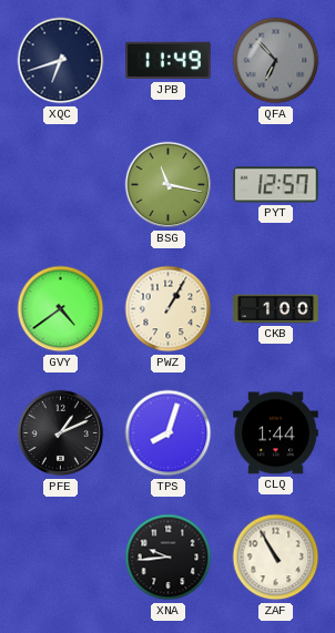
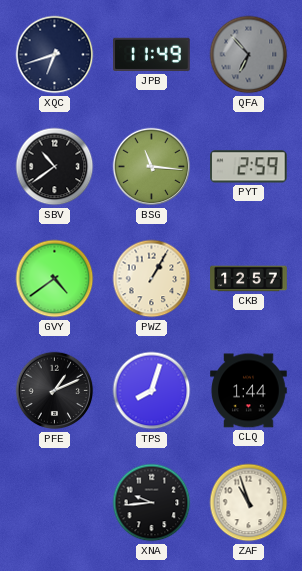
SBV: none -> 10:39
BSG: 11:17 -> 11:16
PYT: 12:57 -> 2:59
CKB: 1:00 -> 12:57
ZAF: 10:55 -> 10:57
